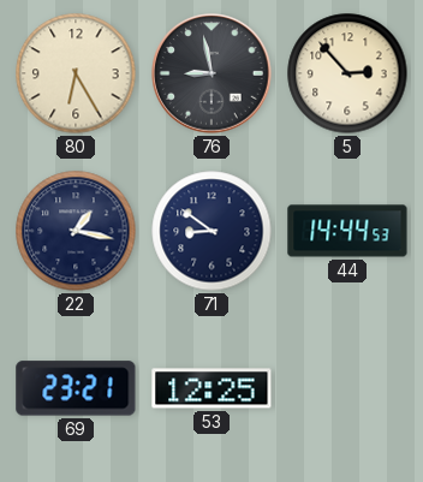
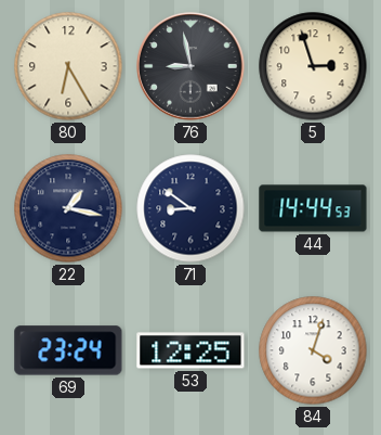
5: 2:53 -> 2:57
69: 23:21 -> 23:24
84: none -> 4:03
